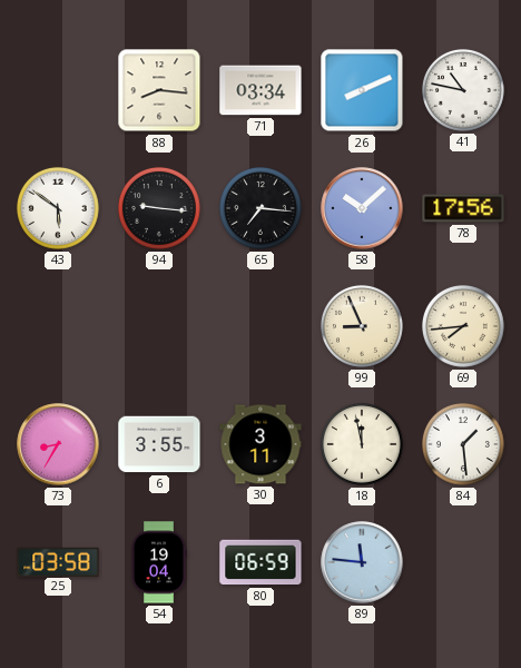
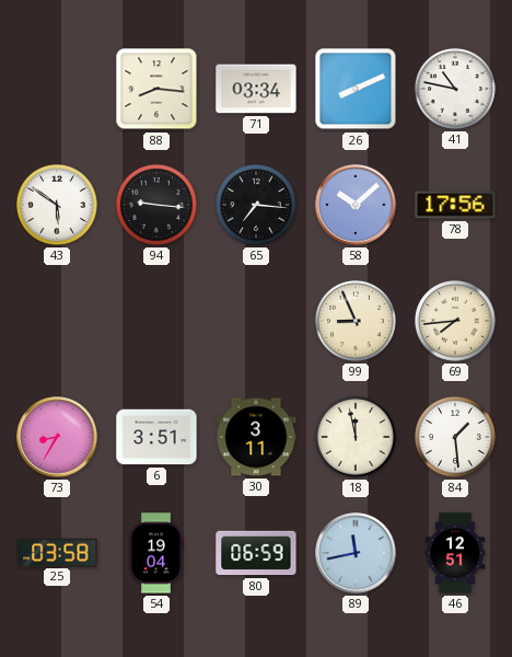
6: 3:55 -> 3:51
89: 11:46 -> 11:43
46: none -> 12:51
